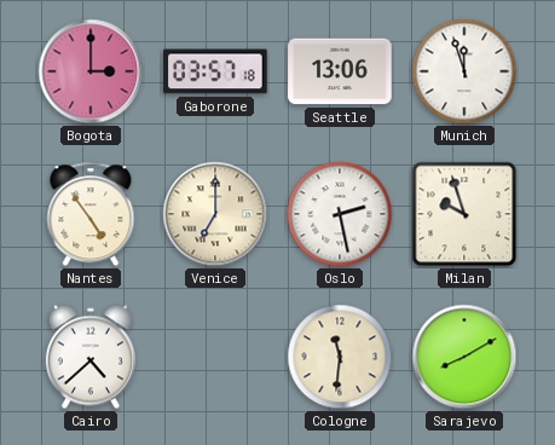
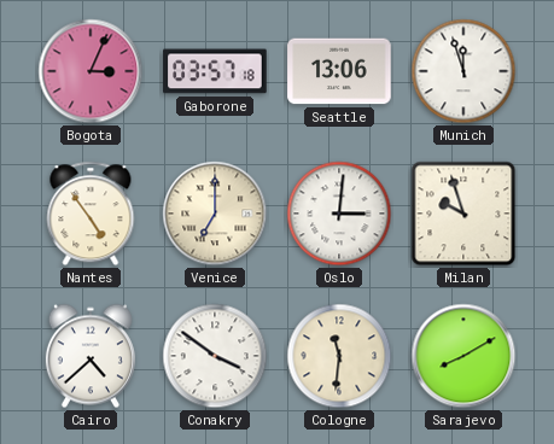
Bogota: 3:00 -> 3:04
Oslo: 2:28 -> 3:01
Conakry: none -> 3:51
